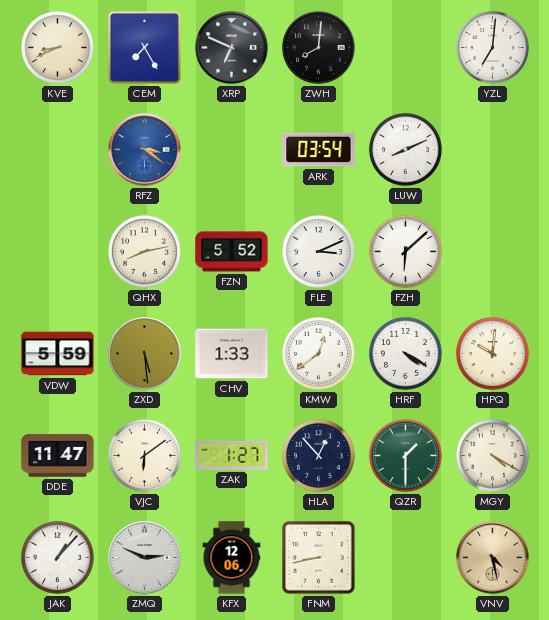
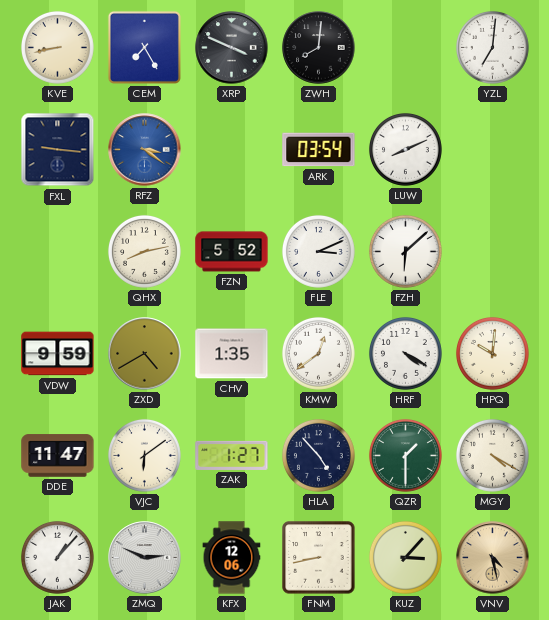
KVE: 8:41 -> 8:43
XRP: 6:49 -> 3:49
FXL: none -> 9:16
VDW: 5:59 -> 9:59
ZXD: 5:29 -> 4:40
CHV: 1:33 -> 1:35
HLA: 12:53 -> 4:53
KUZ: none -> 3:07
